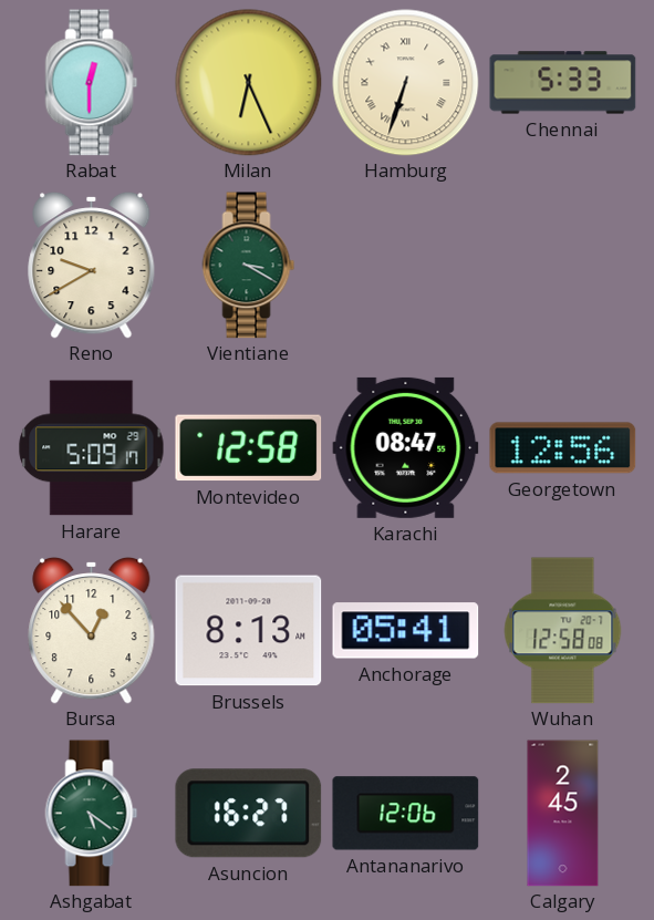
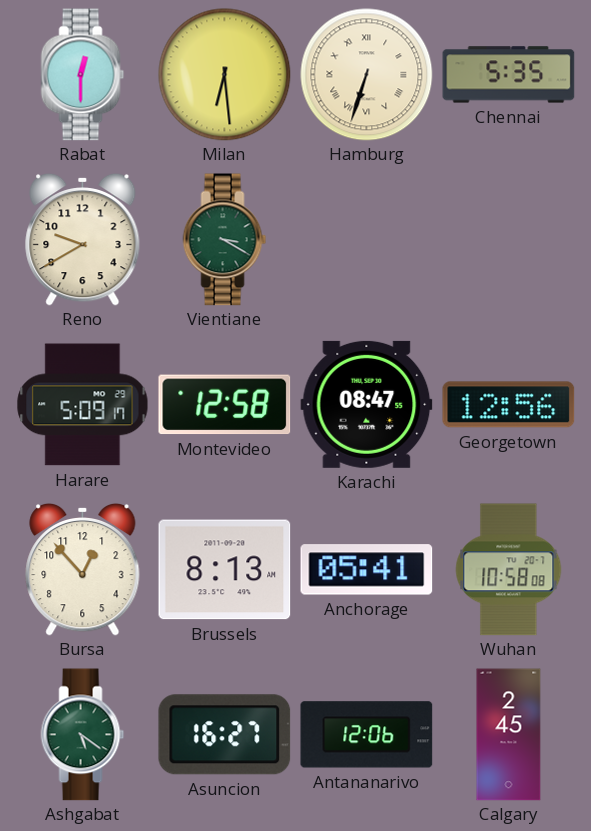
Milan: 6:26 -> 6:29
Chennai: 5:33 -> 5:35
Wuhan: 12:58 -> 10:58
